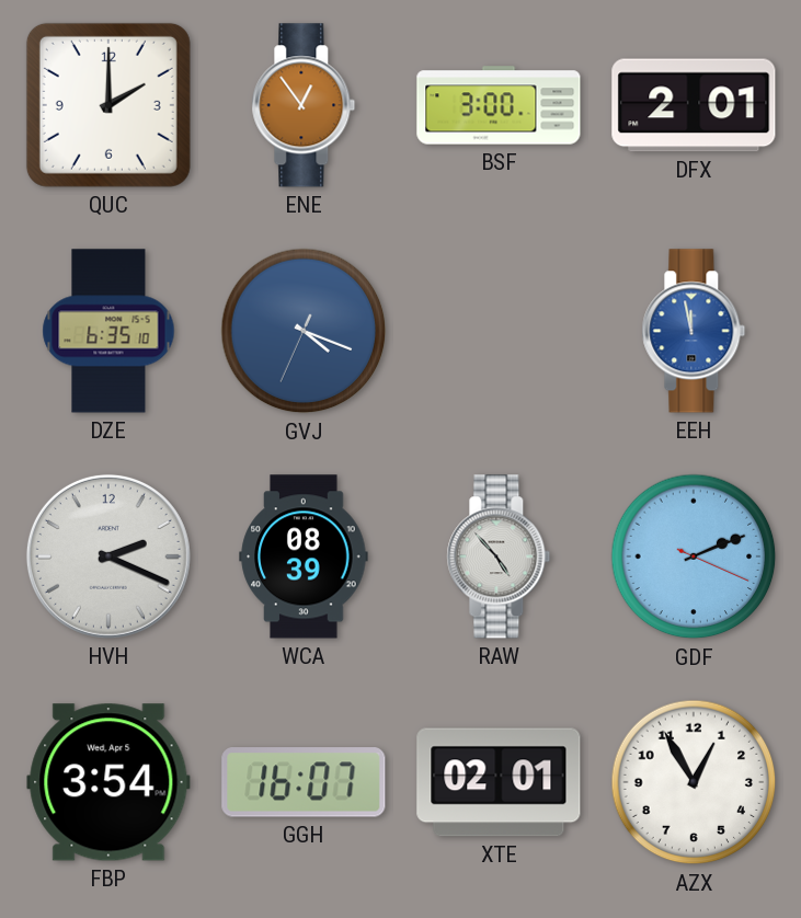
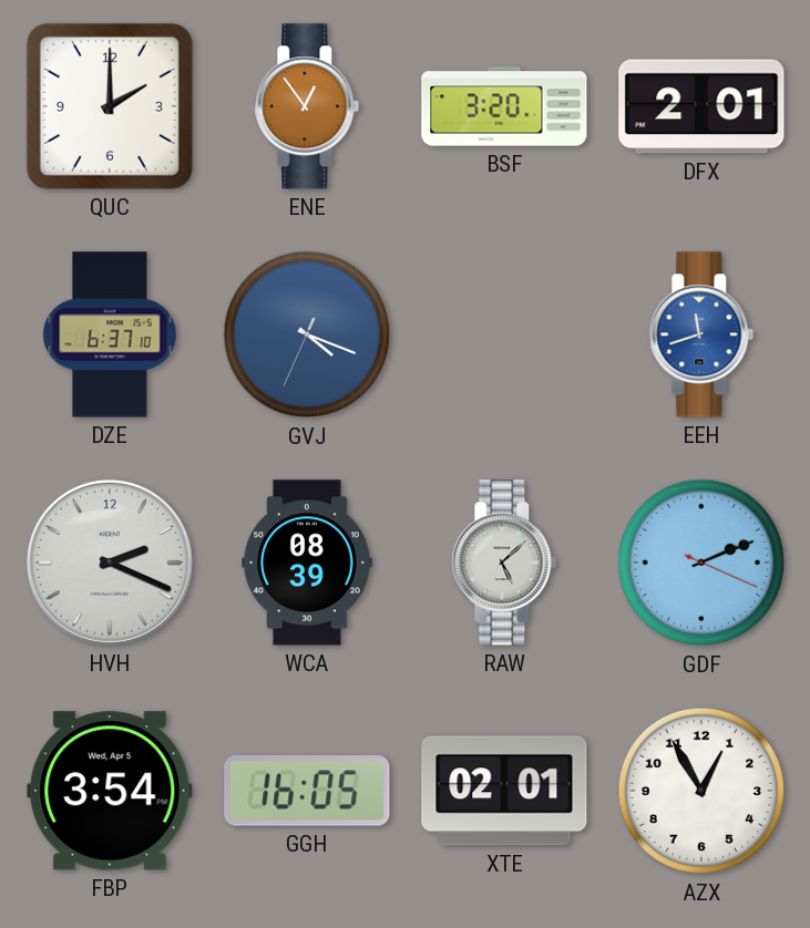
BSF: 3:00 -> 3:20
DZE: 6:35 -> 6:37
EEH: 11:58 -> 11:42
RAW: 4:53 -> 5:08
GGH: 16:07 -> 16:05
